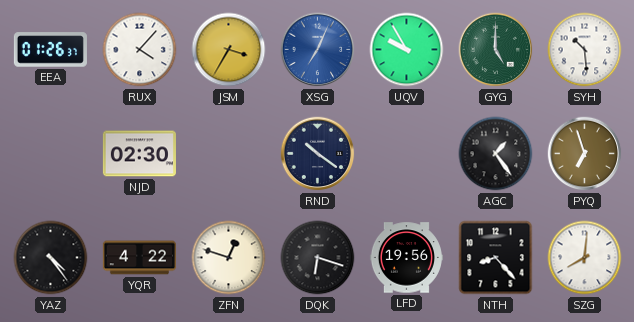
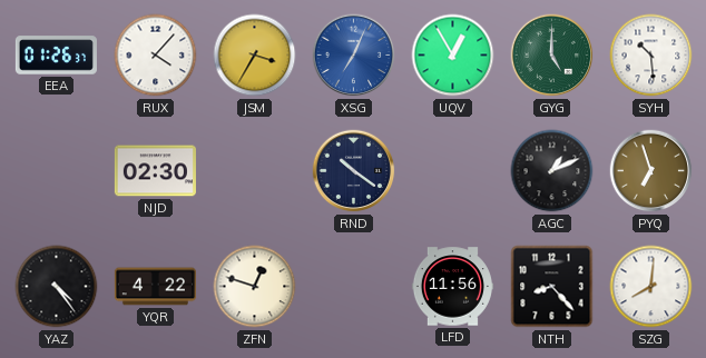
UQV: 9:55 -> 12:55
AGC: 1:24 -> 1:11
DQK: 6:18 -> none
LFD: 19:56 -> 11:56
